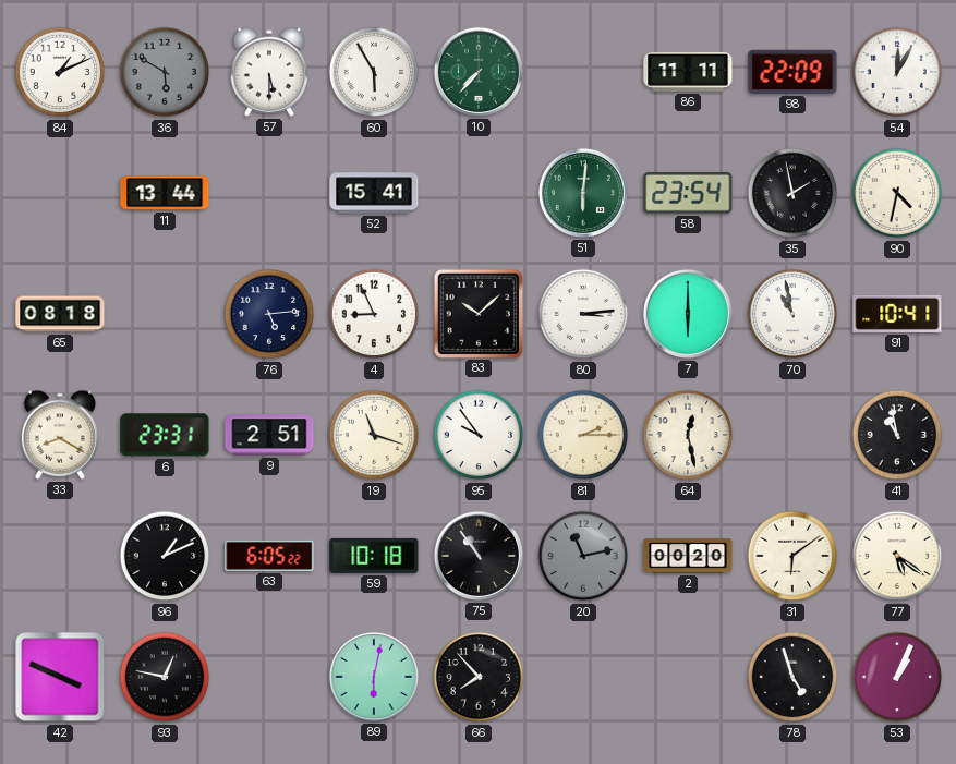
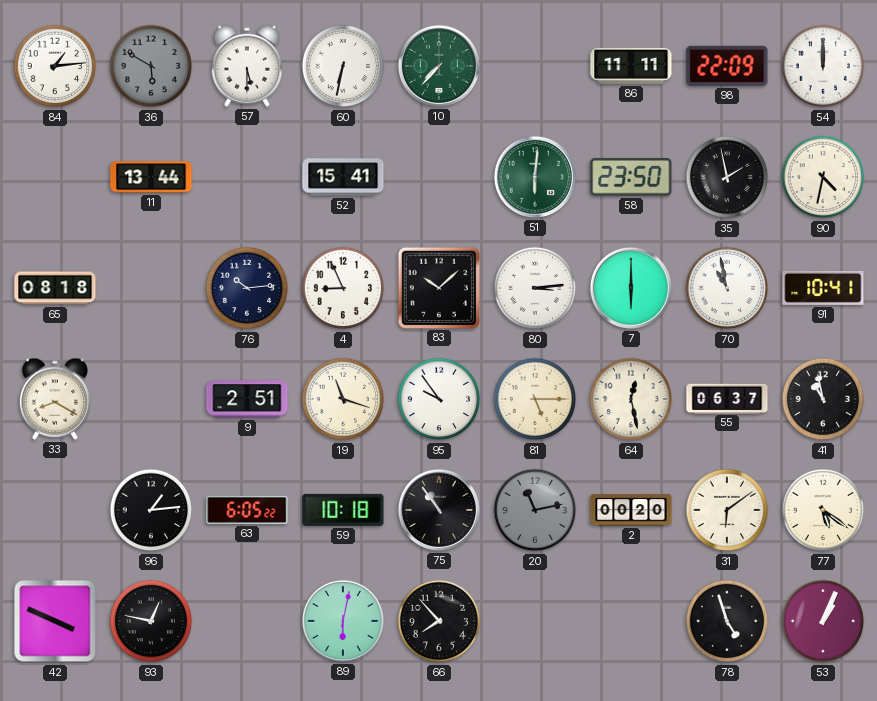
84: 1:11 -> 1:14
60: 5:55 -> 6:32
54: 12:05 -> 12:00
58: 23:54 -> 23:50
76: 5:14 -> 10:14
6: 23:31 -> none
81: 2:15 -> 5:15
55: none -> 06:37
96: 1:11 -> 1:14
